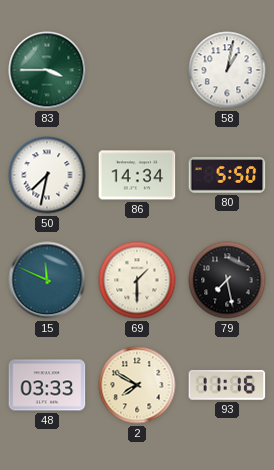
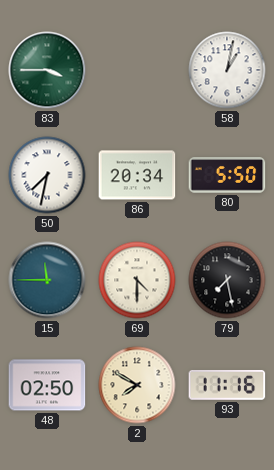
86: 14:34 -> 20:34
15: 11:49 -> 11:45
69: 1:30 -> 4:30
48: 03:33 -> 02:50
